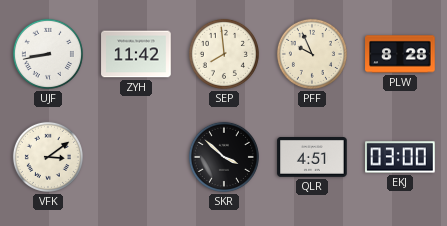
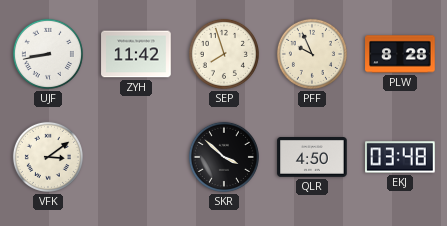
SEP: 7:59 -> 7:57
QLR: 4:51 -> 4:50
EKJ: 03:00 -> 03:48
